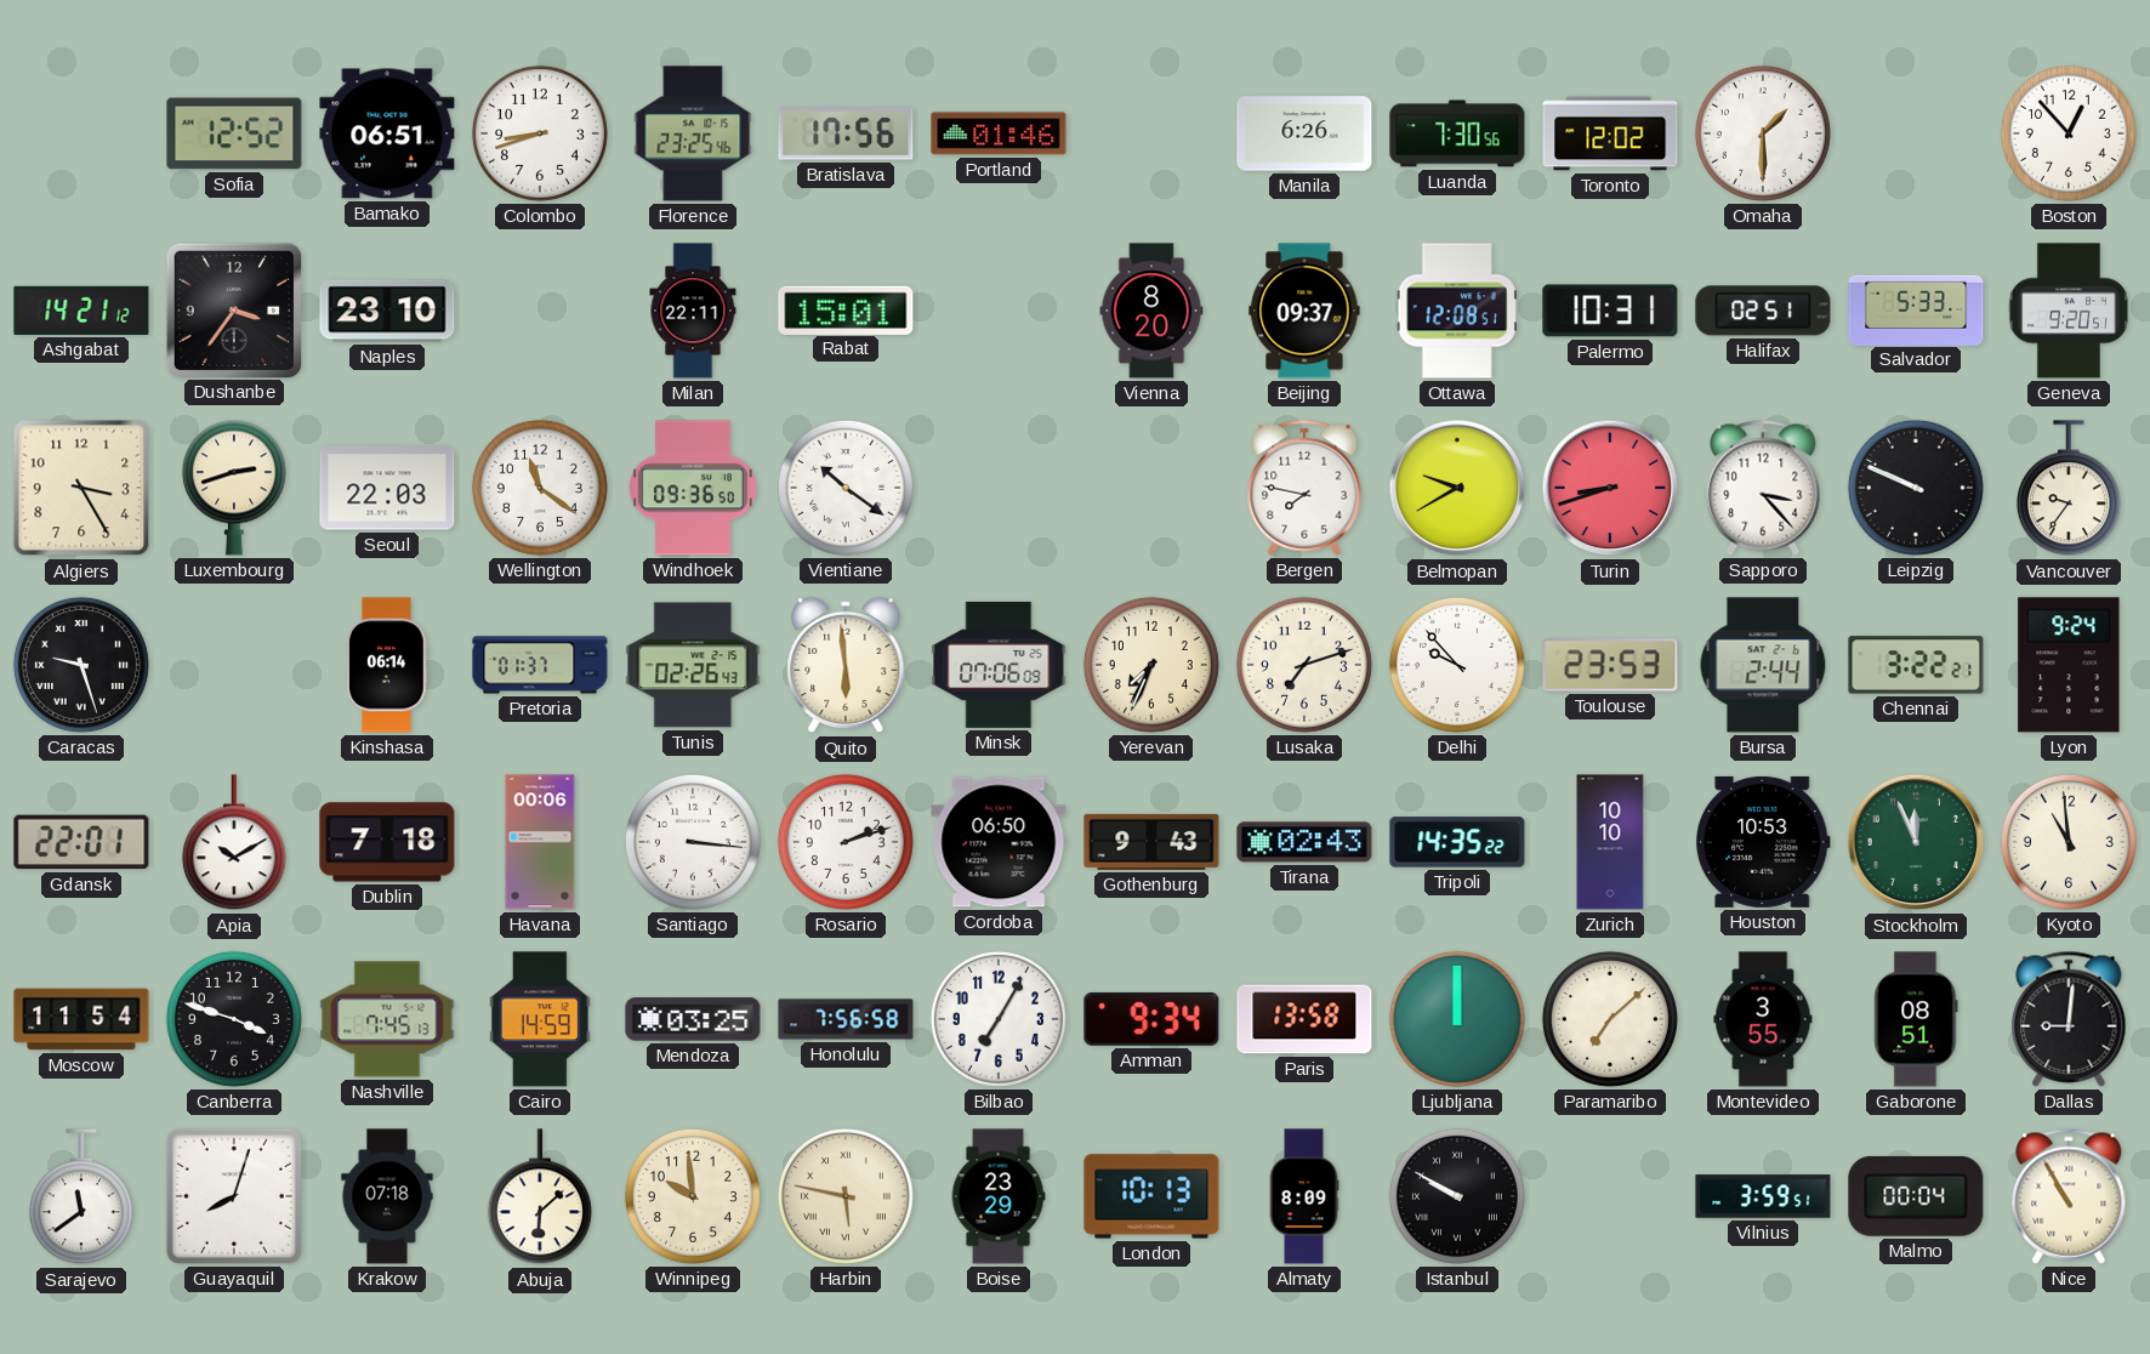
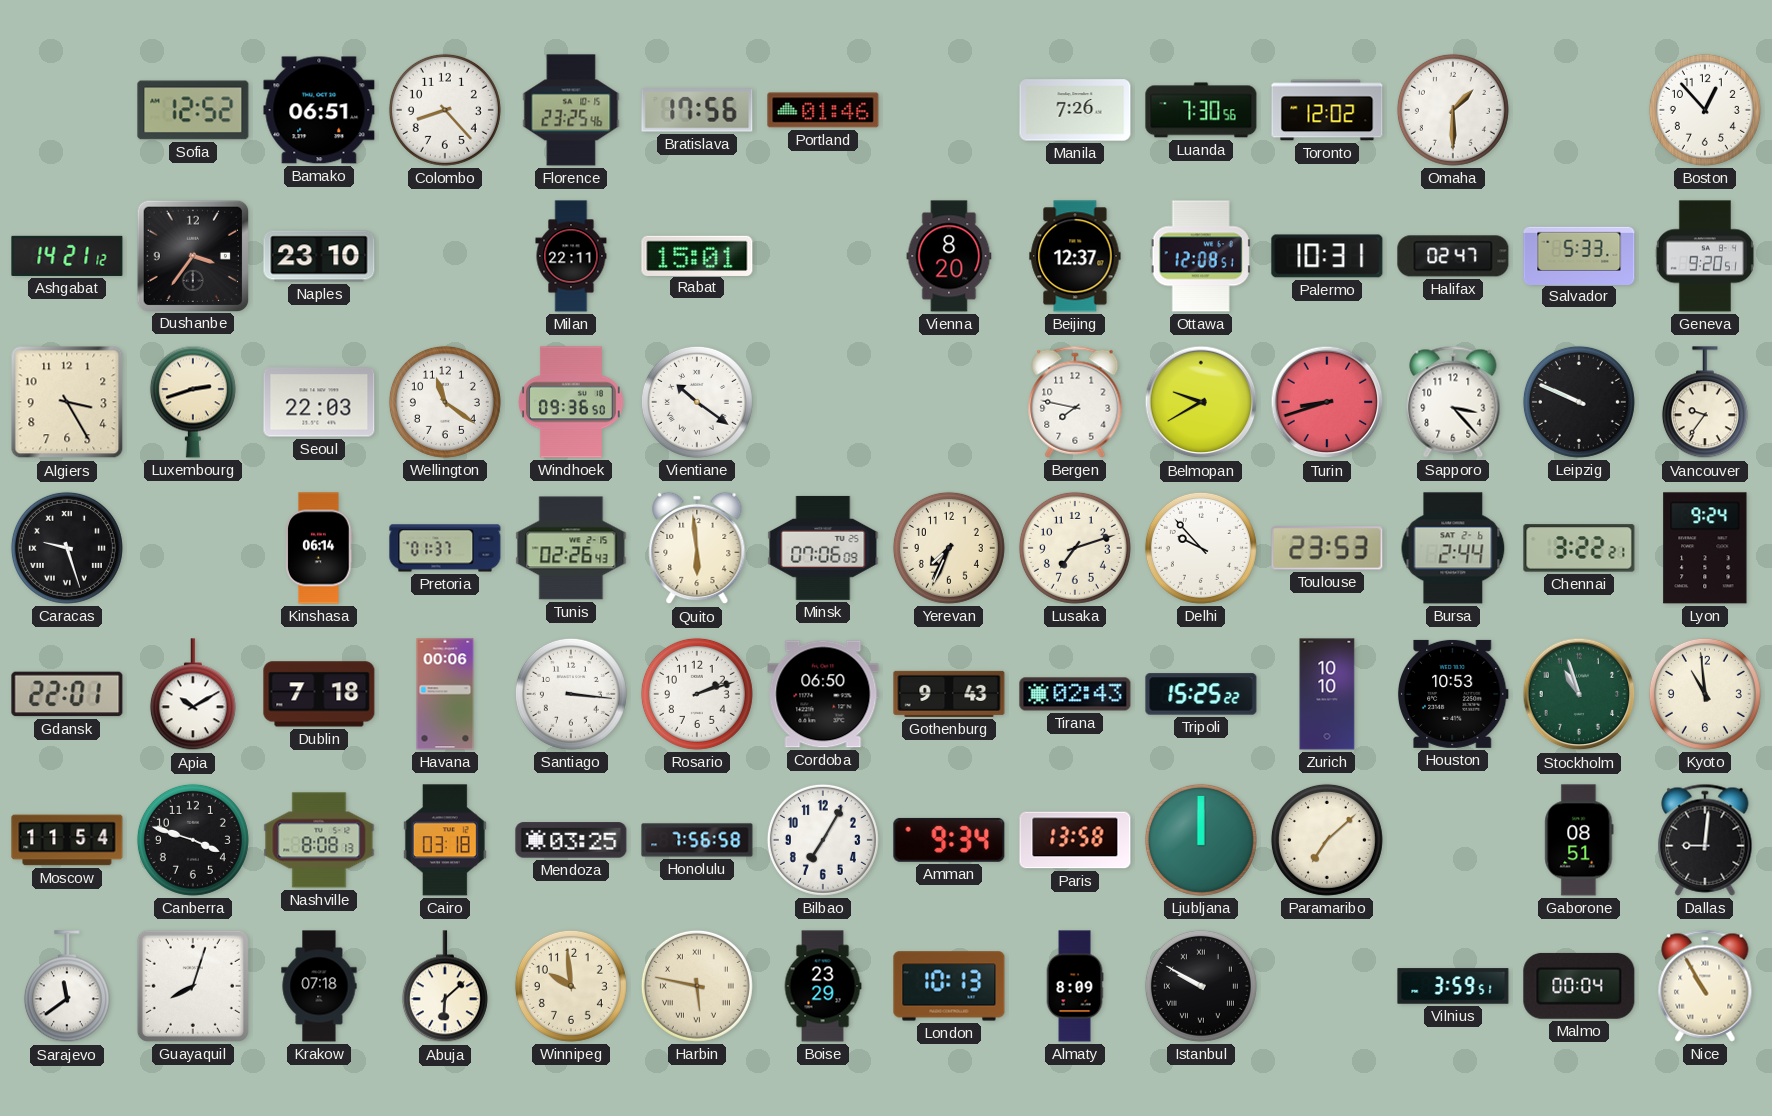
Colombo: 8:42 -> 8:23
Manila: 6:26 -> 7:26
Beijing: 09:37 -> 12:37
Halifax: 02:51 -> 02:47
Tripoli: 14:35 -> 15:25
Stockholm: 11:56 -> 10:57
Nashville: 7:45 -> 8:08
Cairo: 14:59 -> 03:18
Montevideo: 3:55 -> none
